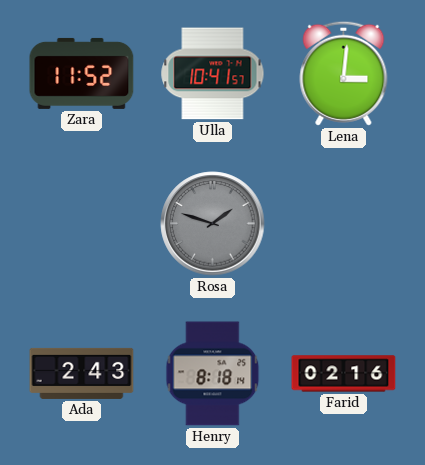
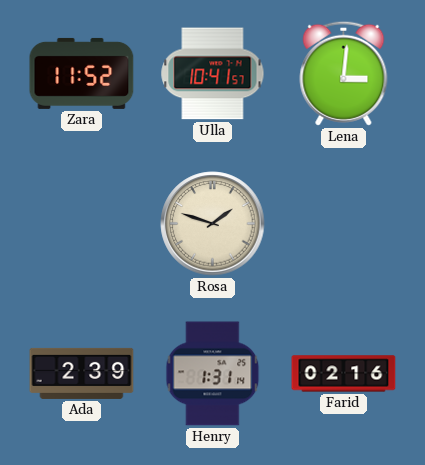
Rosa dial: grey -> cream
Ada: 2:43 -> 2:39
Henry: 8:18 -> 1:31
